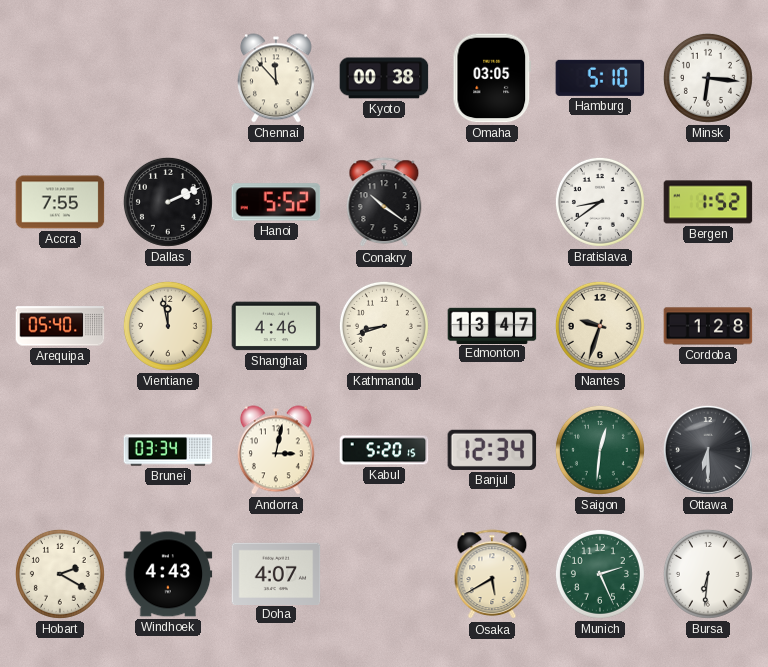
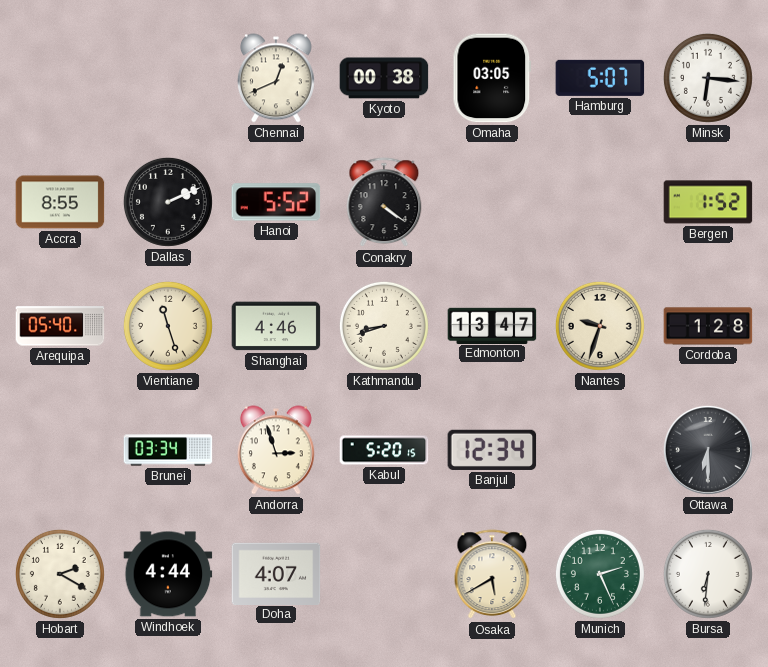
Chennai: 11:53 -> 12:41
Hamburg: 5:10 -> 5:07
Accra: 7:55 -> 8:55
Conakry: 10:21 -> 4:21
Bratislava: 8:39 -> none
Vientiane: 11:58 -> 11:27
Andorra: 3:02 -> 2:57
Saigon: 12:31 -> none
Windhoek: 4:43 -> 4:44
